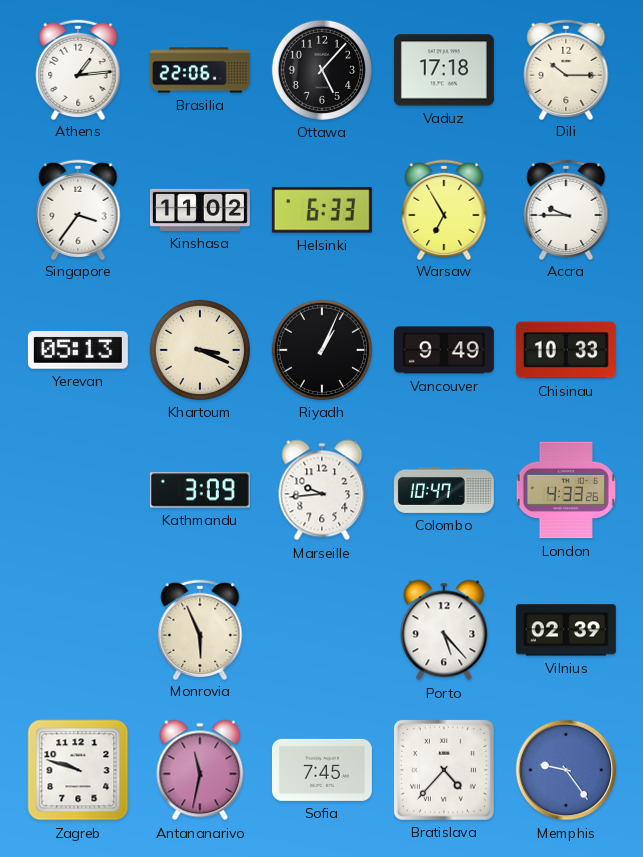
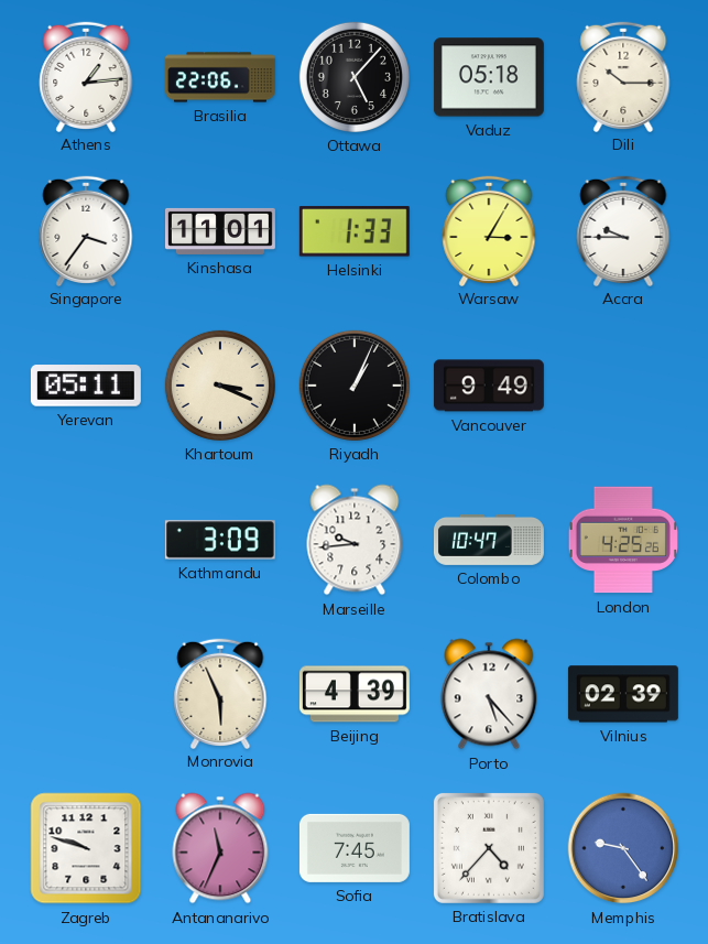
Vaduz: 17:18 -> 05:18
Kinshasa: 11:02 -> 11:01
Helsinki: 6:33 -> 1:33
Warsaw: 6:55 -> 3:05
Yerevan: 05:13 -> 05:11
Chisinau: 10:33 -> none
London: 4:33 -> 4:25
Beijing: none -> 4:39
Antananarivo: 11:32 -> 11:34
